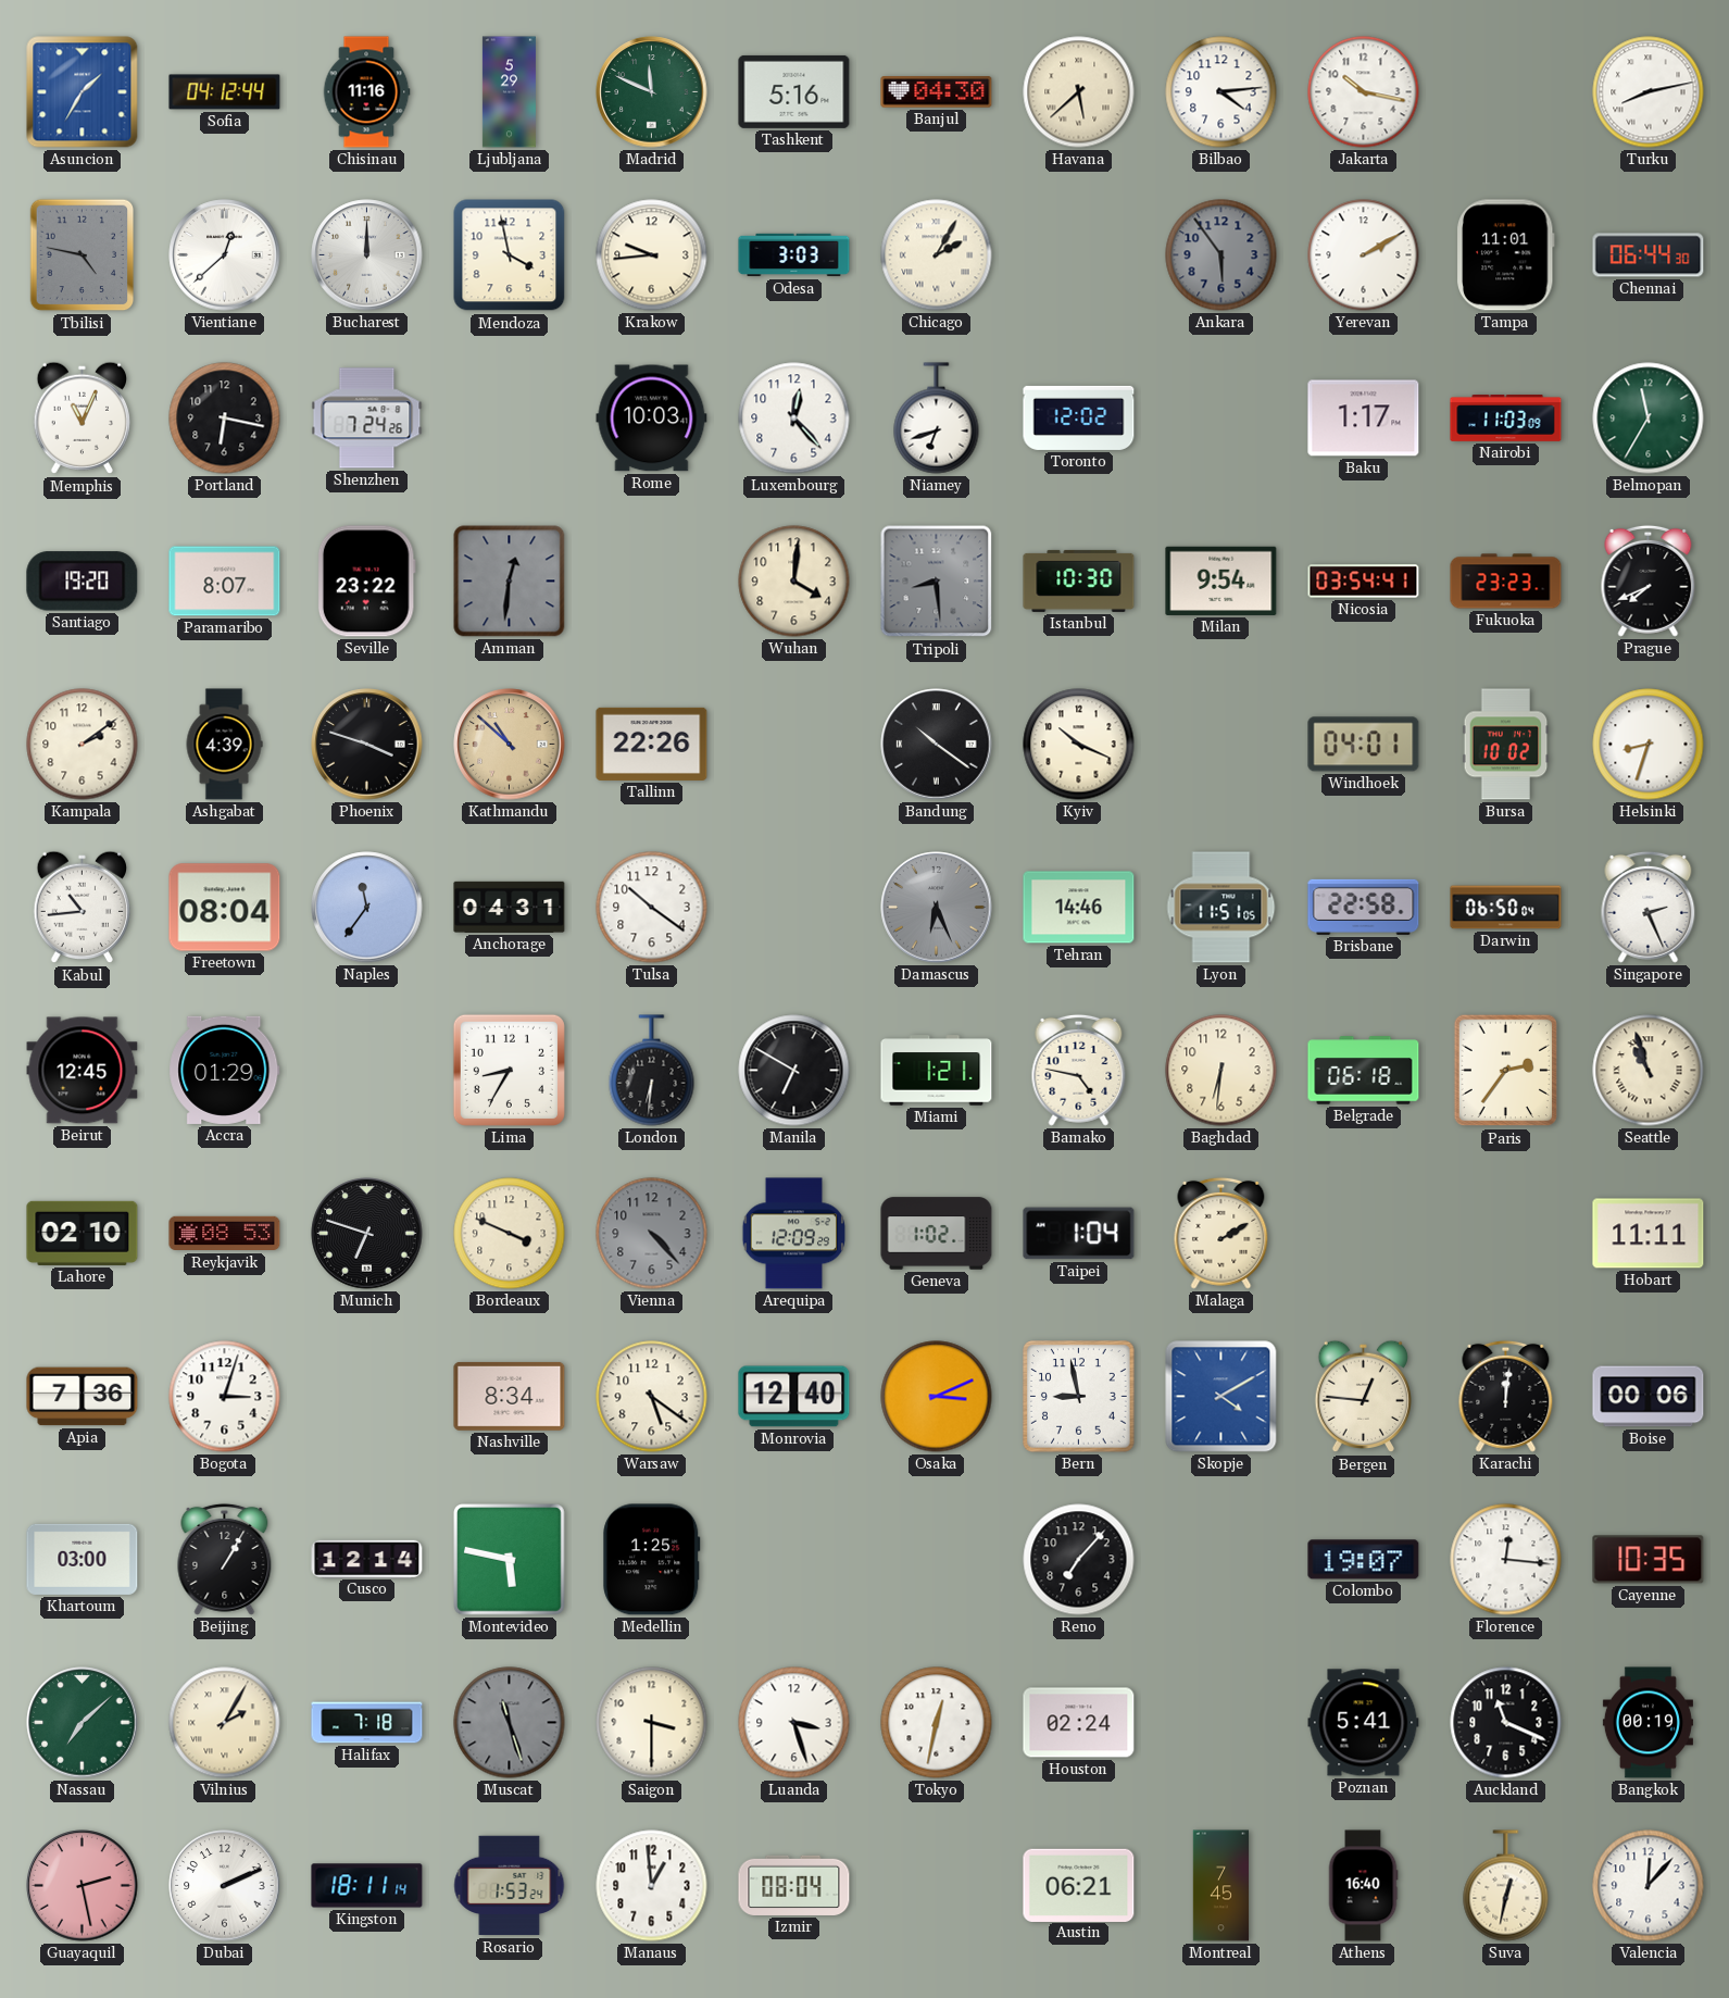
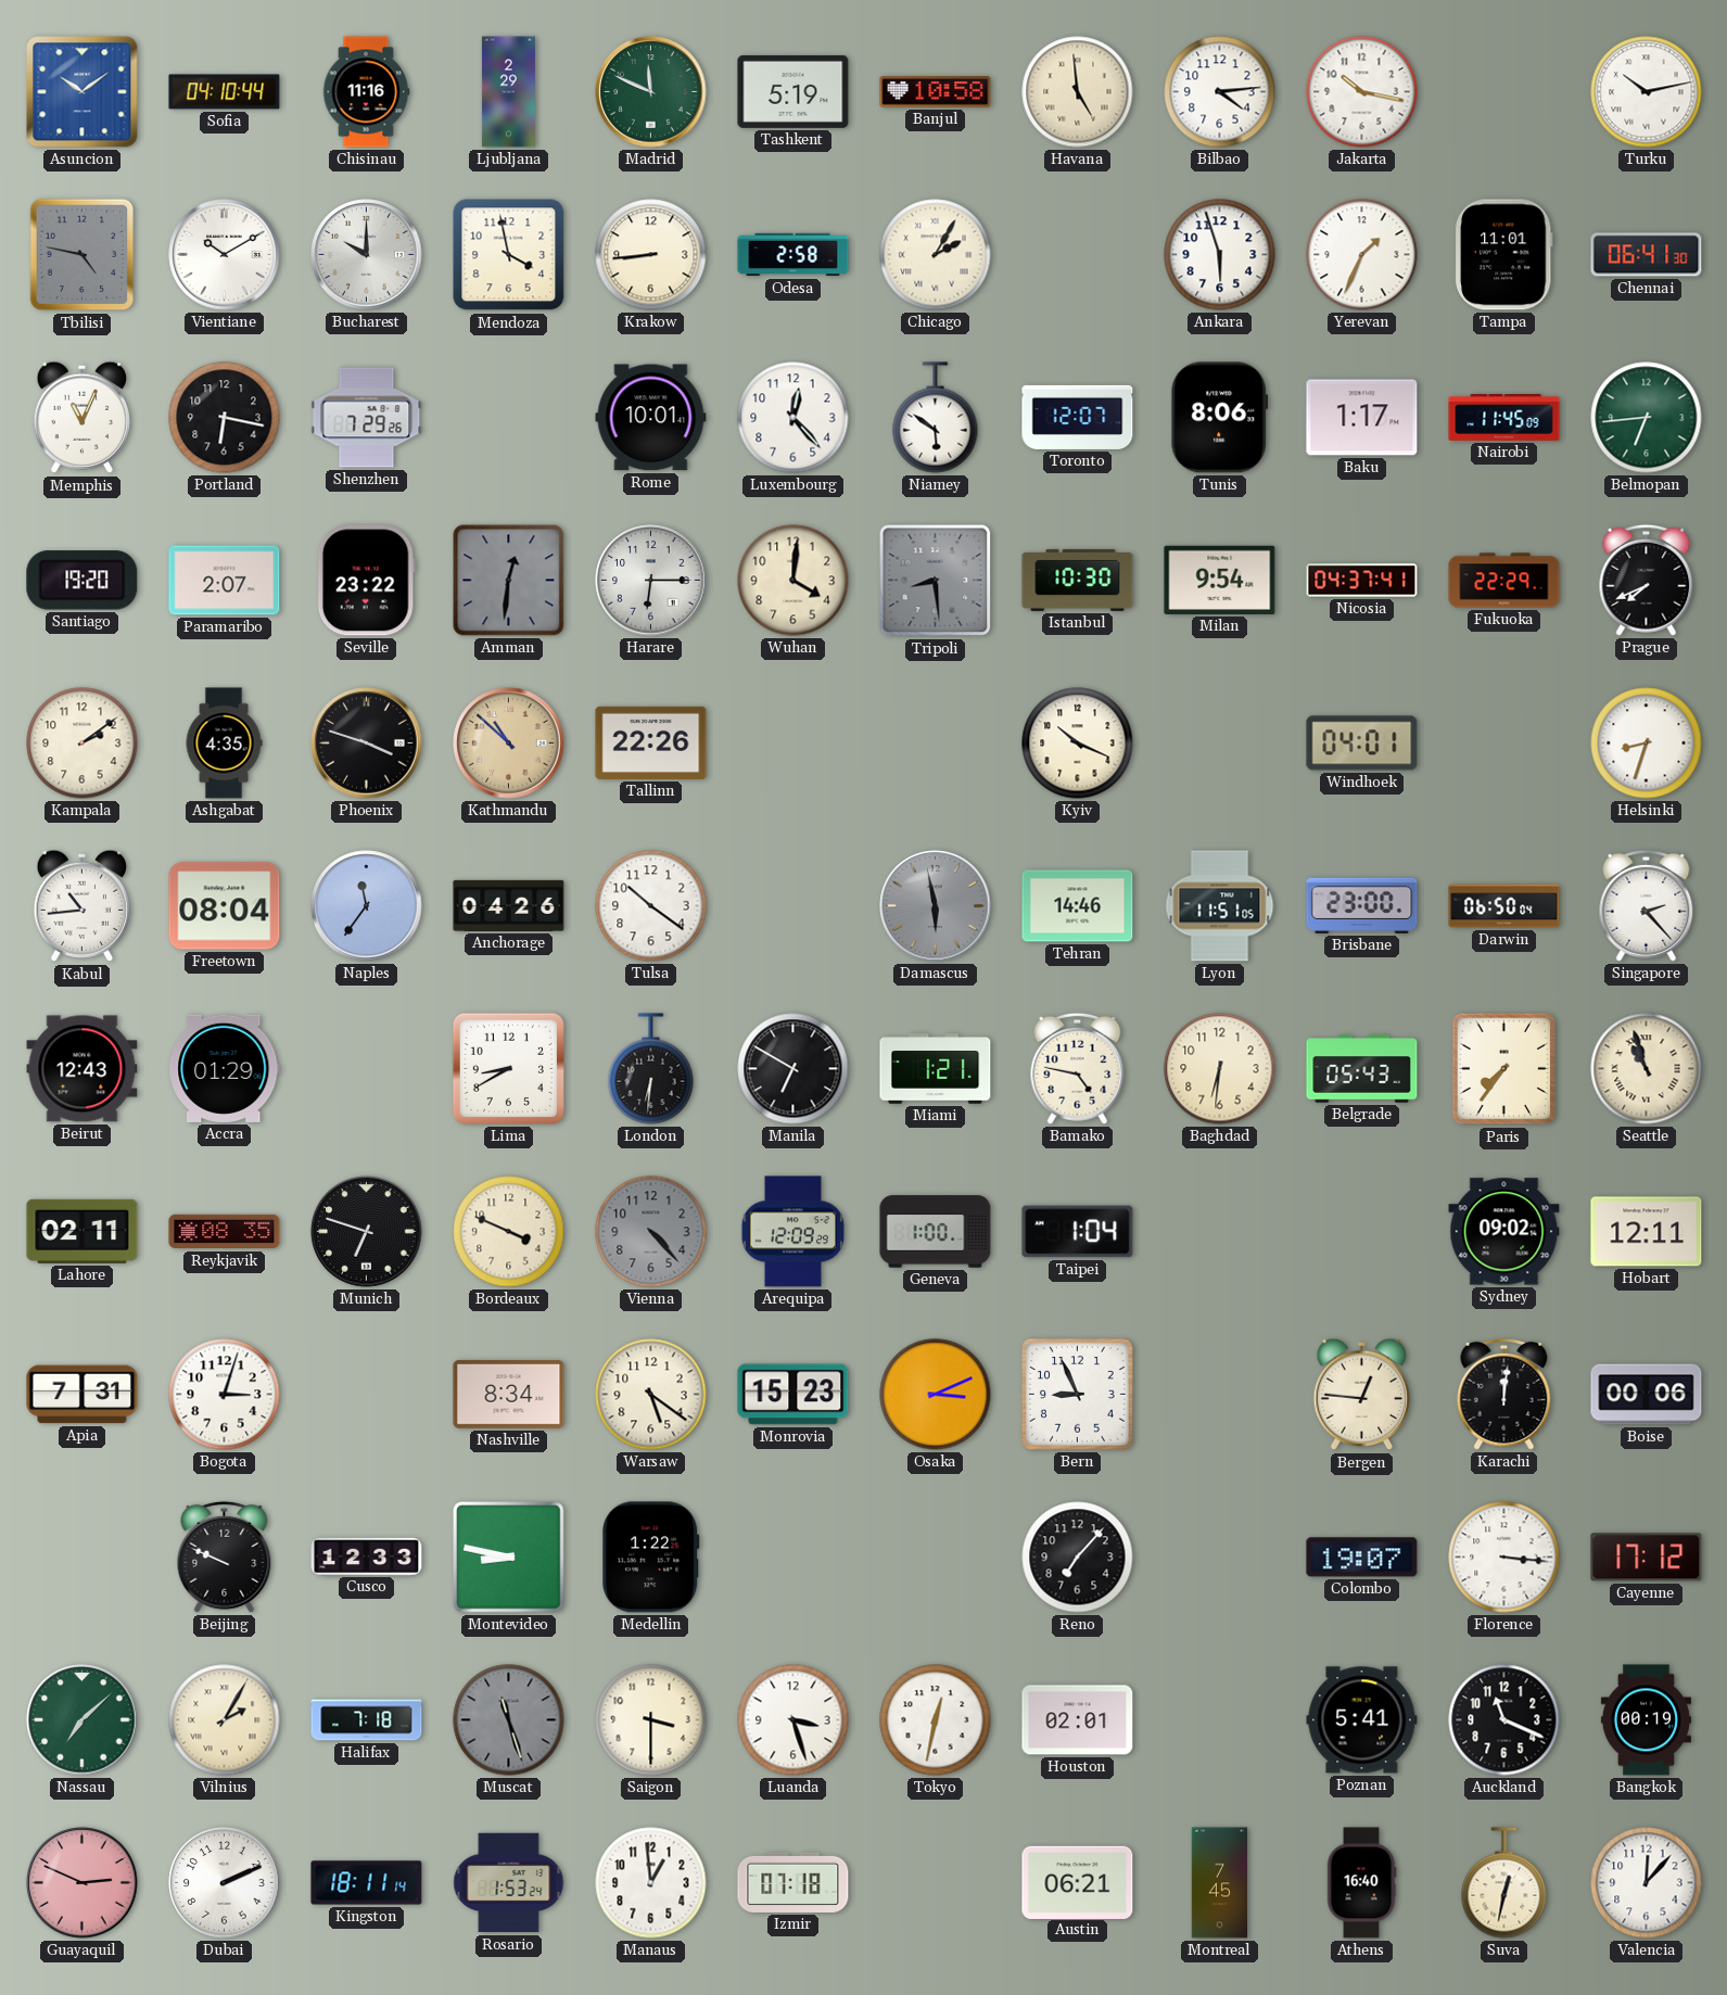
Asuncion: 1:35 -> 10:09
Sofia: 04:12 -> 04:10
Ljubljana: 5:29 -> 2:29
Tashkent: 5:16 -> 5:19
Banjul: 04:30 -> 10:58
Havana: 5:38 -> 4:59
Turku: 8:13 -> 10:13
Vientiane: 12:38 -> 10:10
Bucharest: 12:00 -> 10:00
Krakow: 9:44 -> 8:44
Odesa: 3:03 -> 2:58
Ankara: 5:54 -> 5:57
Ankara dial: grey -> white
Yerevan: 2:10 -> 1:34
Chennai: 06:44 -> 06:41
Shenzhen: 7:24 -> 7:29
Rome: 10:03 -> 10:01
Niamey: 6:42 -> 5:51
Toronto: 12:02 -> 12:07
Tunis: none -> 8:06
Nairobi: 11:03 -> 11:45
Belmopan: 11:35 -> 6:44
Paramaribo: 8:07 -> 2:07
Harare: none -> 6:15
Nicosia: 03:54 -> 04:37
Fukuoka: 23:23 -> 22:29
Ashgabat: 4:39 -> 4:35
Bandung: 10:21 -> none
Bursa: 10:02 -> none
Anchorage: 04:31 -> 04:26
Damascus: 6:26 -> 5:58
Brisbane: 22:58 -> 23:00
Singapore: 2:26 -> 2:23
Beirut: 12:45 -> 12:43
Lima: 8:35 -> 8:40
Belgrade: 06:18 -> 05:43
Paris: 2:36 -> 7:36
Lahore: 02:10 -> 02:11
Reykjavik: 08:53 -> 08:35
Geneva: 1:02 -> 1:00
Malaga: 2:10 -> none
Sydney: none -> 09:02
Hobart: 11:11 -> 12:11
Apia: 7:36 -> 7:31
Monrovia: 12:40 -> 15:23
Bern: 8:58 -> 8:56
Skopje: 4:10 -> none
Khartoum: 03:00 -> none
Beijing: 1:05 -> 9:49
Cusco: 12:14 -> 12:33
Montevideo: 5:47 -> 8:47
Medellin: 1:25 -> 1:22
Florence: 12:16 -> 3:16
Cayenne: 10:35 -> 17:12
Houston: 02:24 -> 02:01
Guayaquil: 2:28 -> 2:49
Izmir: 08:04 -> 07:18
